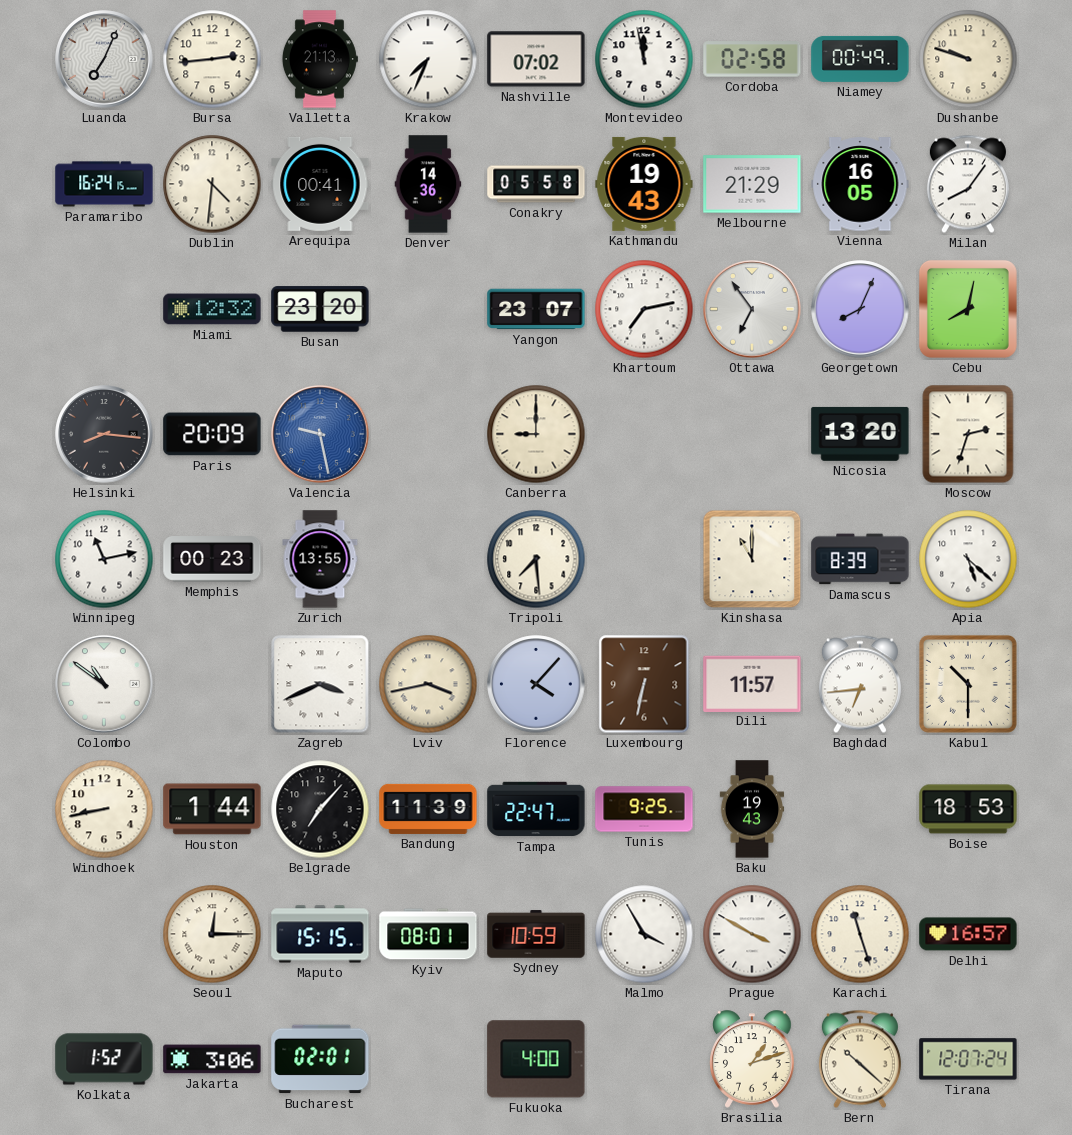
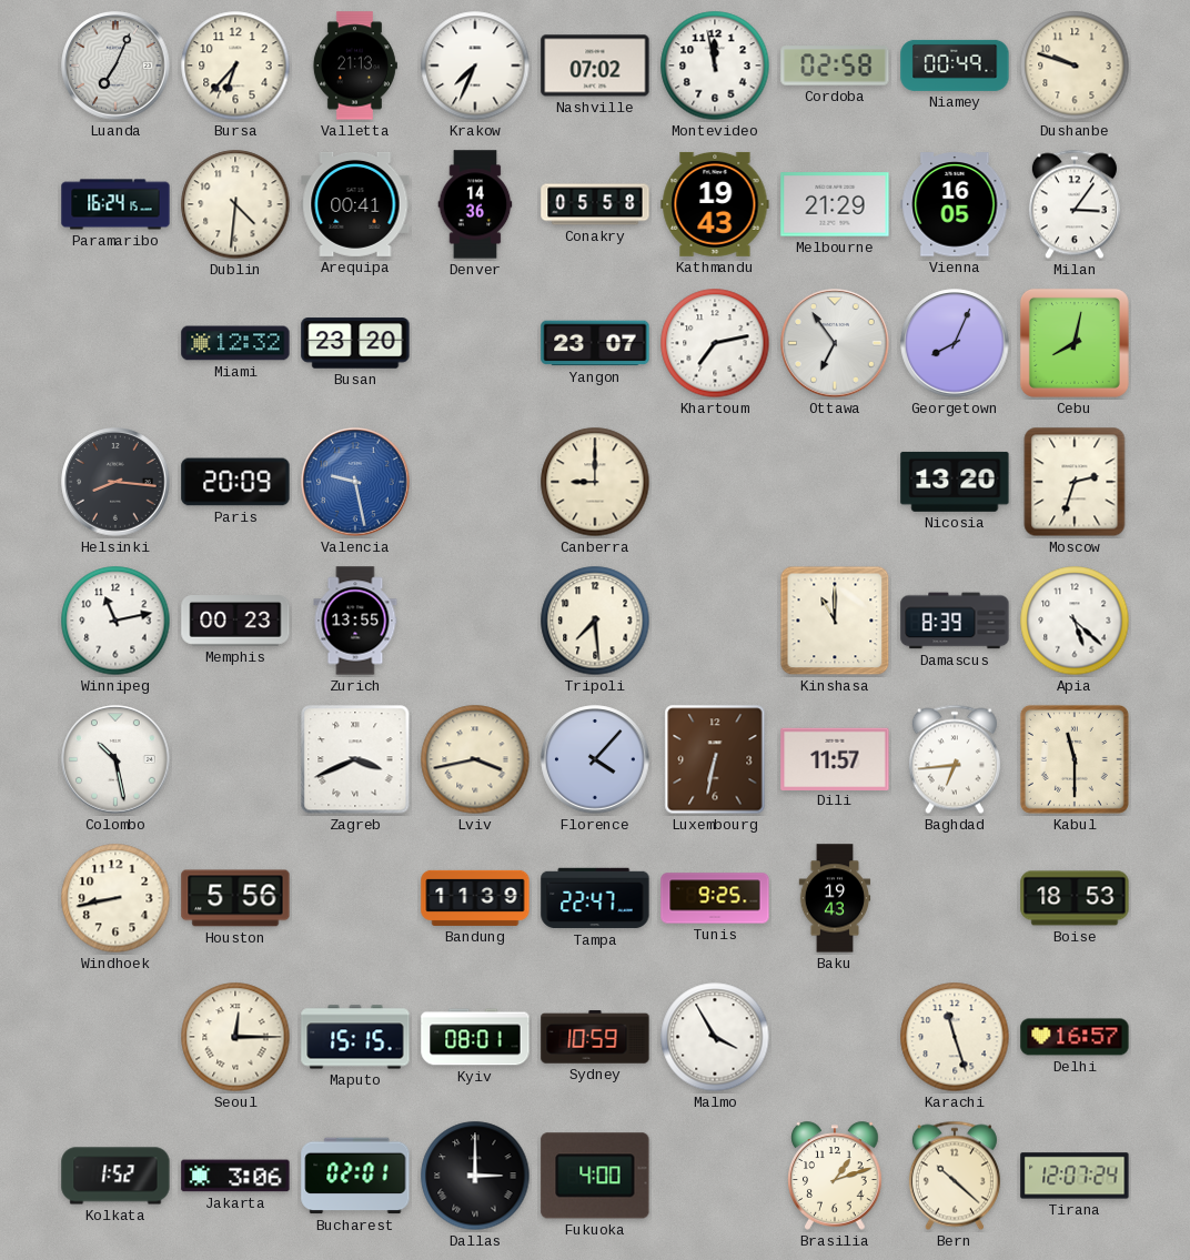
Bursa: 2:44 -> 6:37
Milan: 8:06 -> 3:06
Colombo: 10:51 -> 10:28
Kabul: 10:30 -> 11:30
Houston: 1:44 -> 5:56
Belgrade: 7:07 -> none
Prague: 3:50 -> none
Dallas: none -> 3:00
